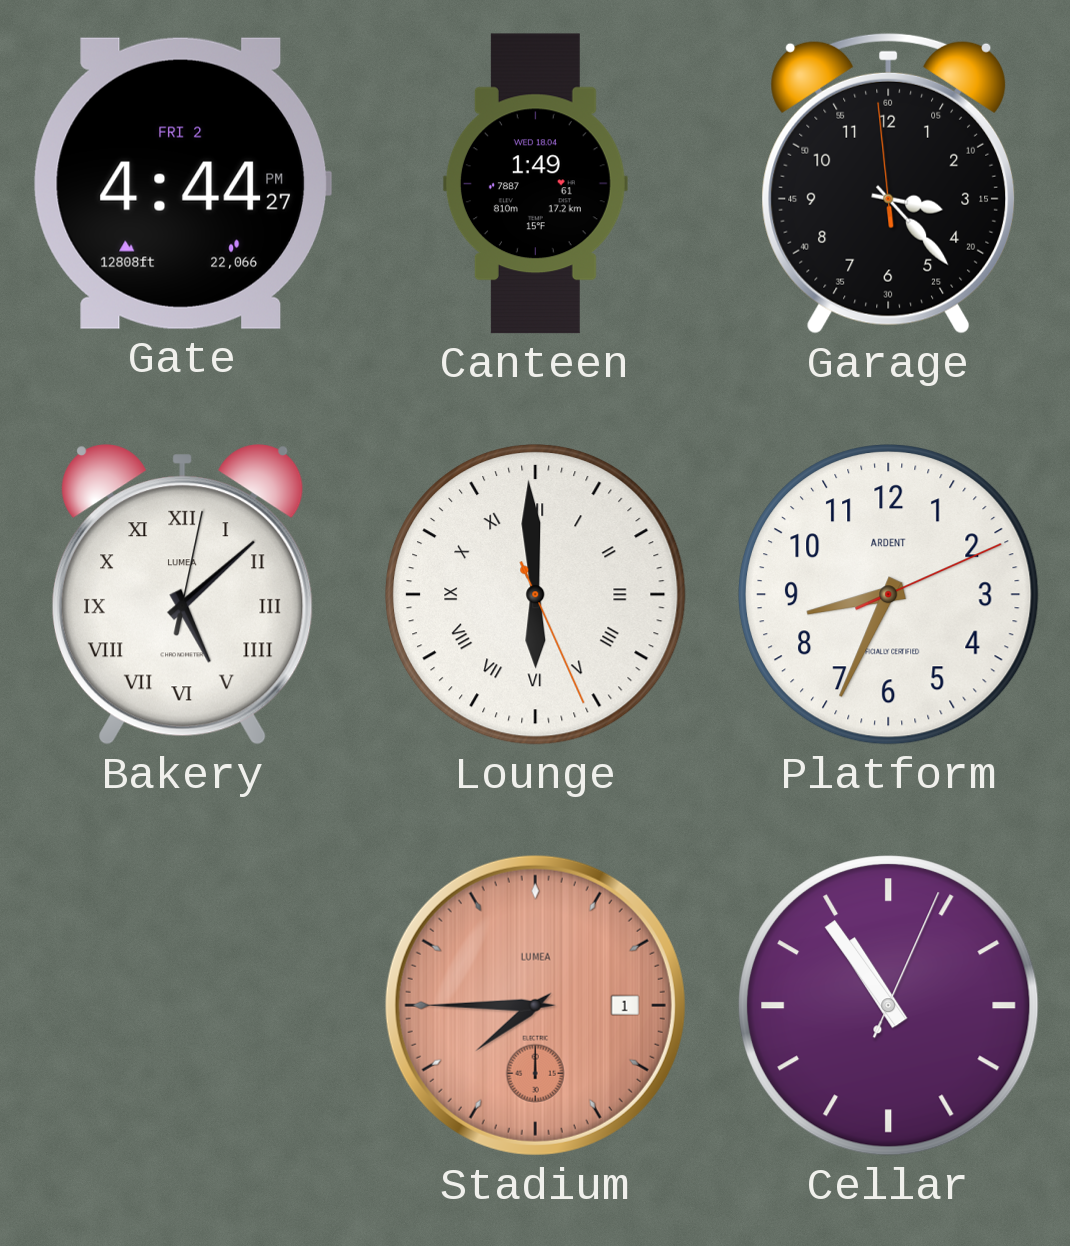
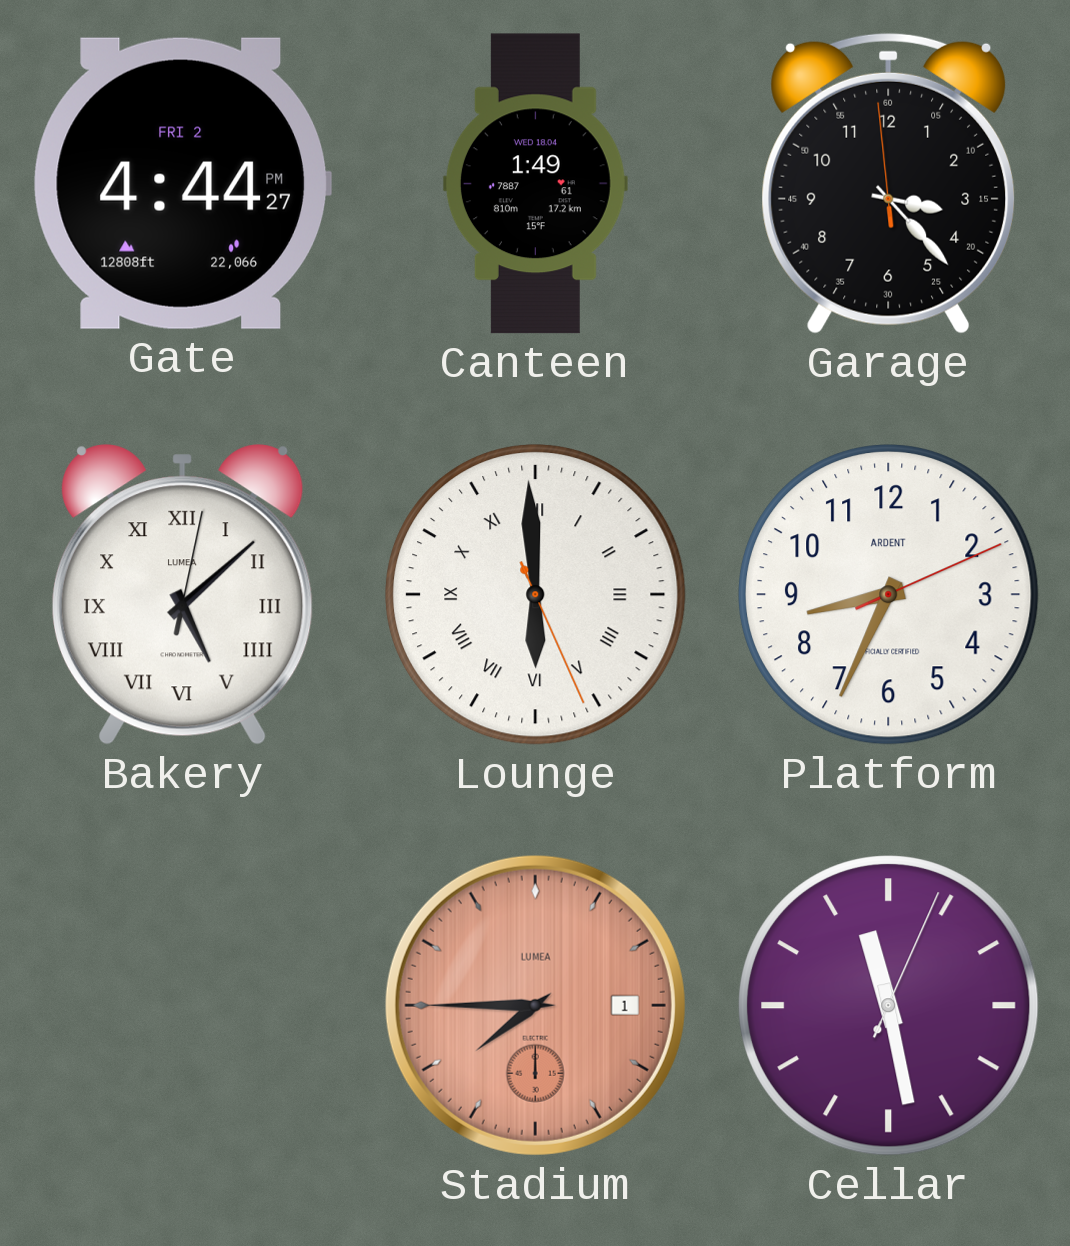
Cellar: 10:54 -> 11:28
